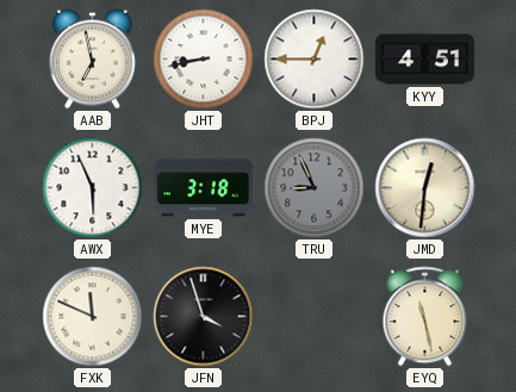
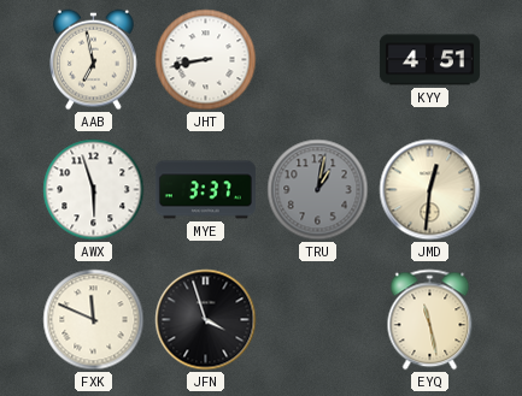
BPJ: 12:45 -> none
AWX: 5:56 -> 5:57
MYE: 3:18 -> 3:37
TRU: 8:56 -> 1:02
